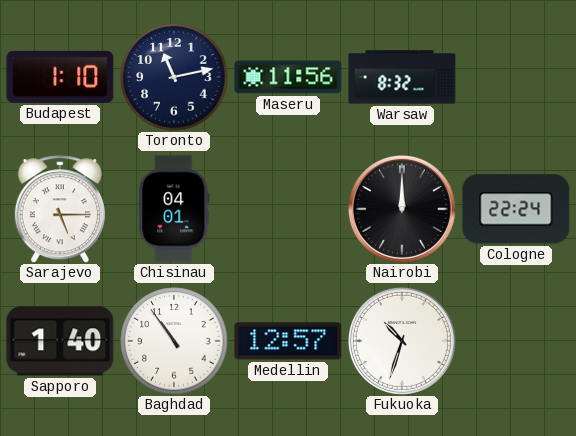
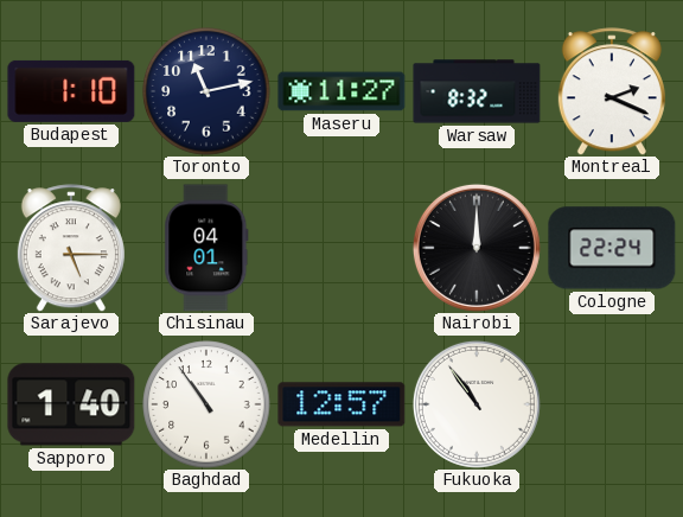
Maseru: 11:56 -> 11:27
Montreal: none -> 2:19
Fukuoka: 10:33 -> 10:54
